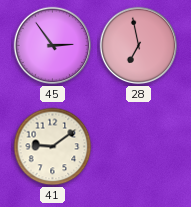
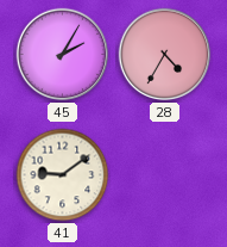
45: 2:54 -> 2:05
28: 6:58 -> 4:35
